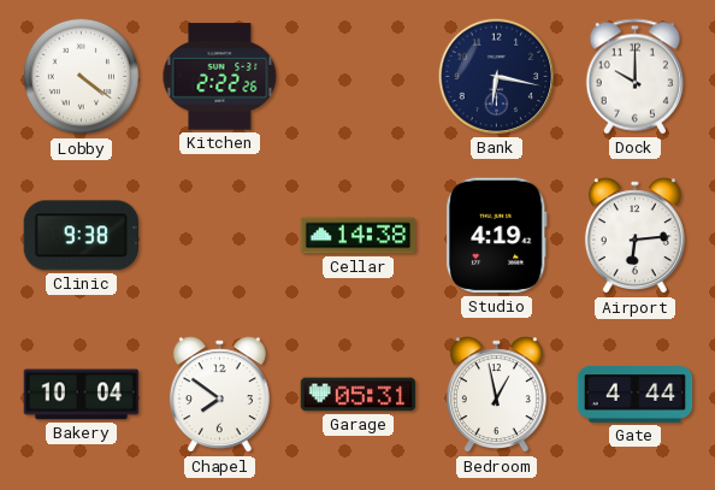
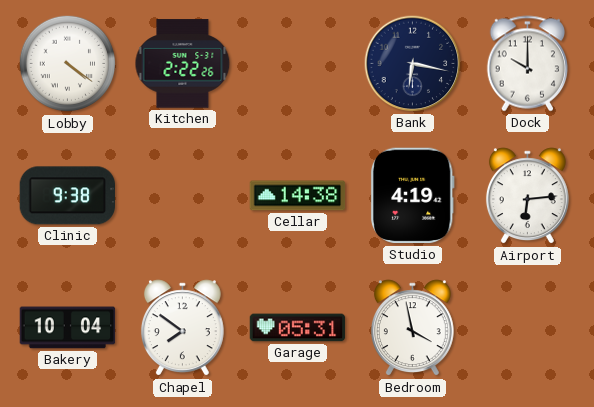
Bedroom: 12:58 -> 3:58
Gate: 4:44 -> none
